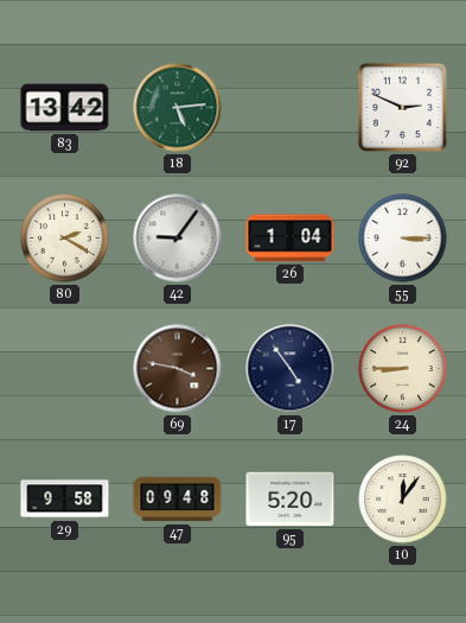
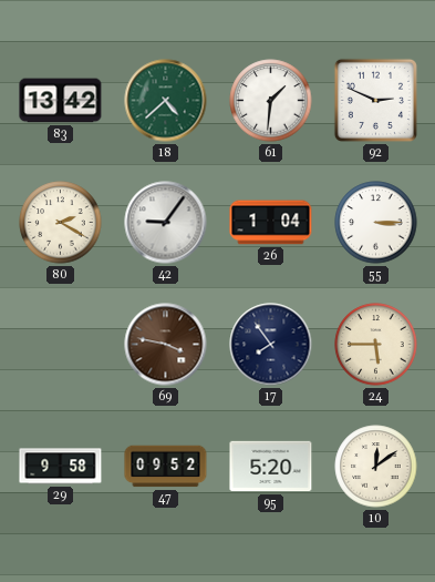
18: 5:14 -> 4:38
61: none -> 1:31
17: 4:54 -> 7:54
24: 8:45 -> 5:45
47: 09:48 -> 09:52
10: 12:06 -> 12:09
